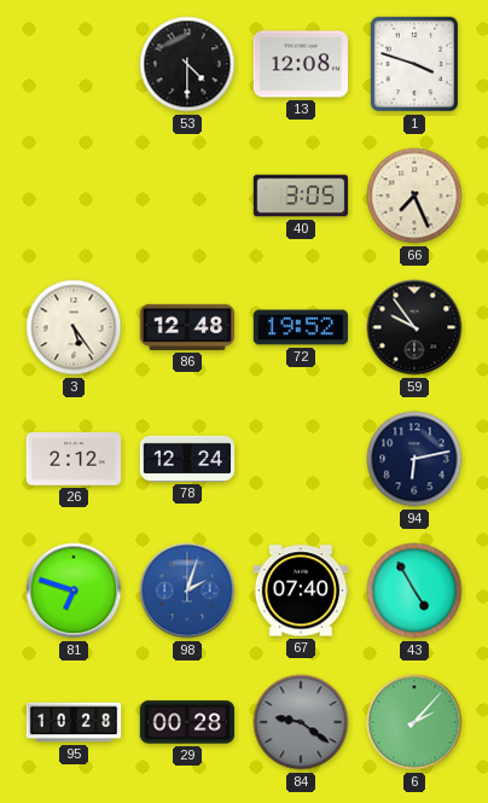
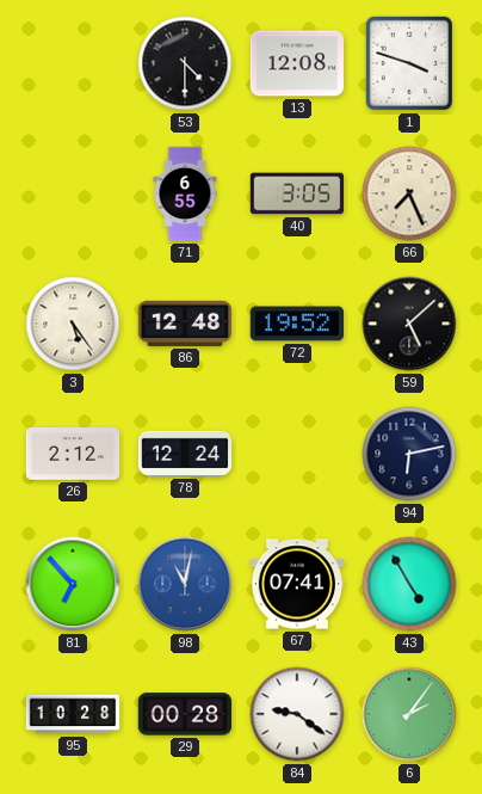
71: none -> 6:55
59: 9:54 -> 5:08
81: 6:48 -> 6:53
98: 2:03 -> 11:02
67: 07:40 -> 07:41
84 dial: grey -> white
6: 2:07 -> 2:06
